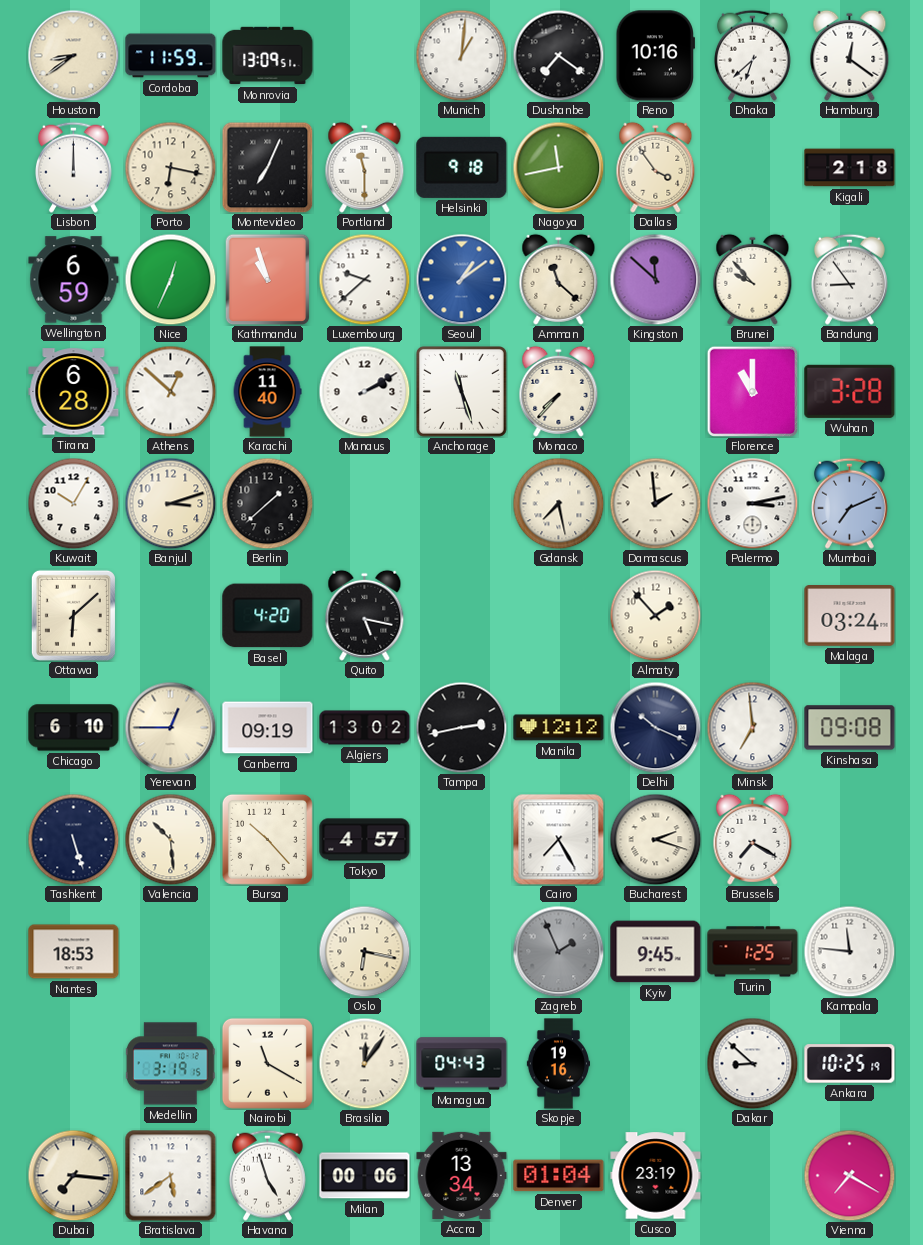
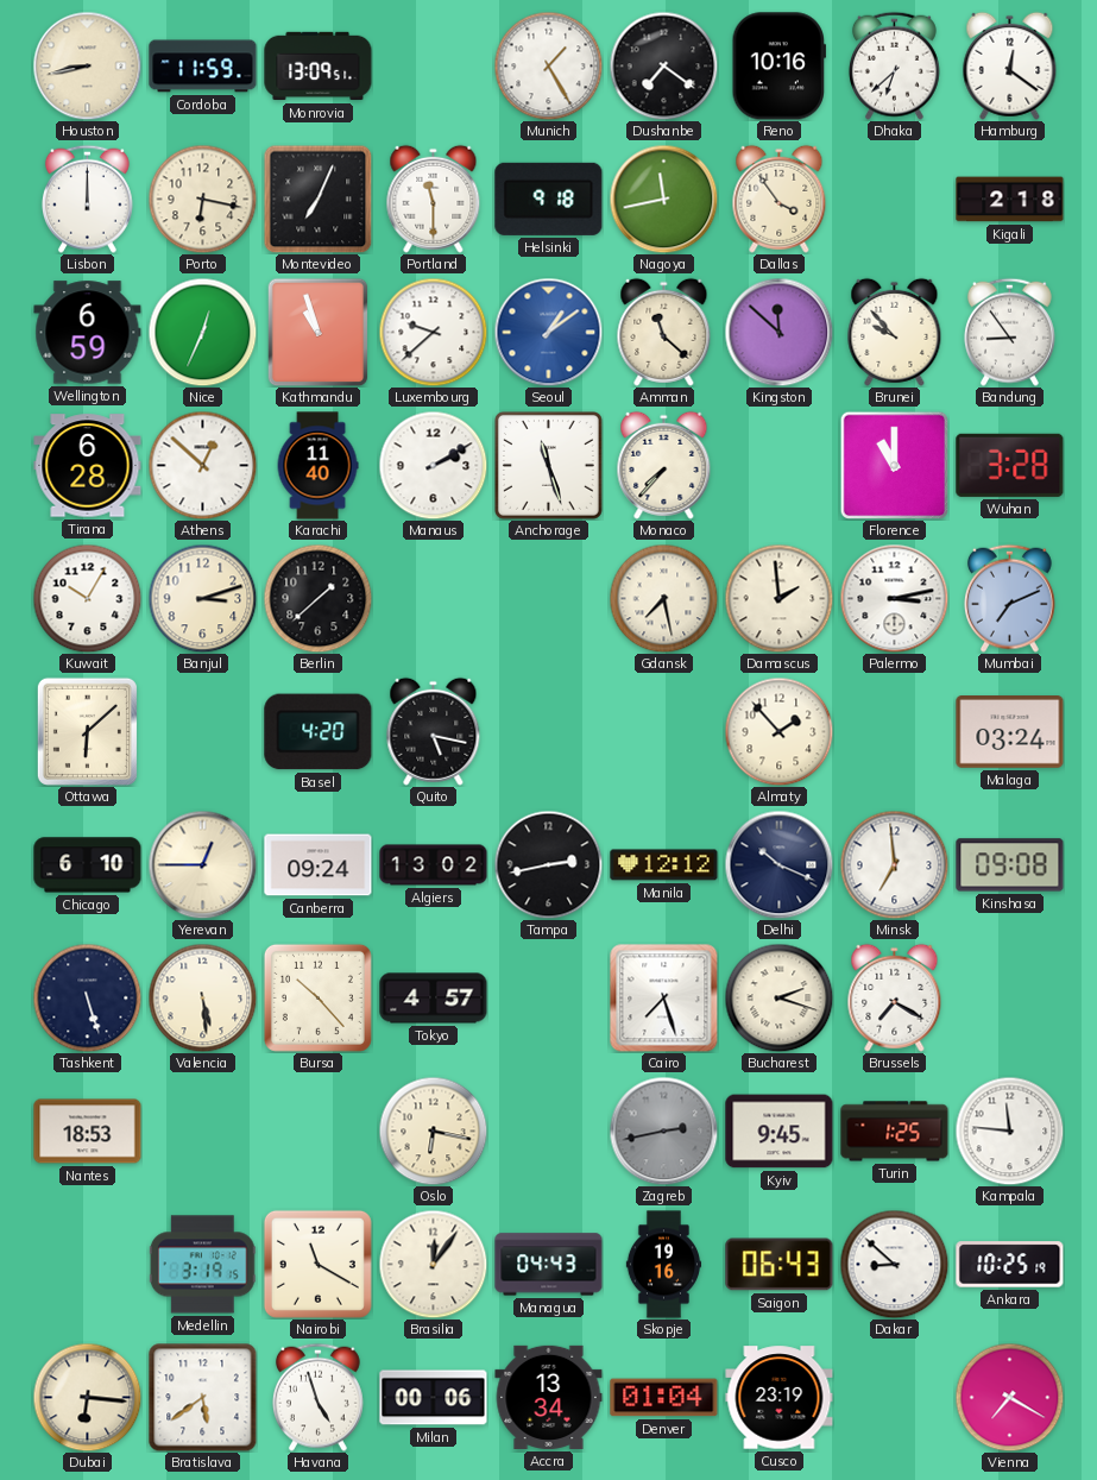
Houston: 8:39 -> 8:43
Munich: 1:01 -> 1:25
Canberra: 09:19 -> 09:24
Valencia: 10:29 -> 5:29
Cairo: 7:25 -> 7:27
Zagreb: 1:56 -> 2:43
Saigon: none -> 06:43
Dubai: 7:16 -> 6:16
